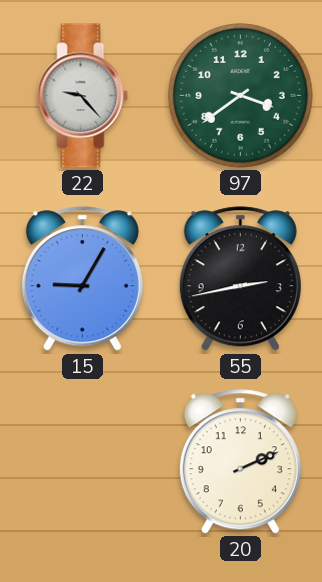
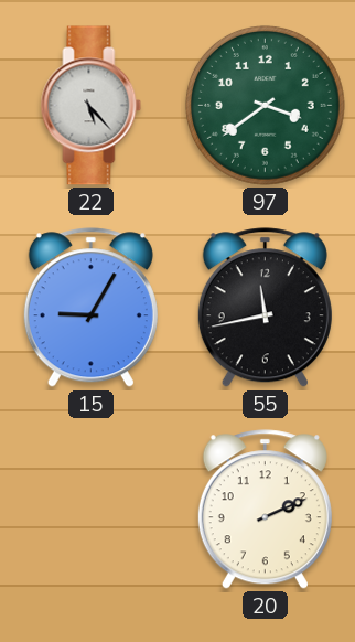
22: 9:23 -> 5:23
55: 2:43 -> 11:43
